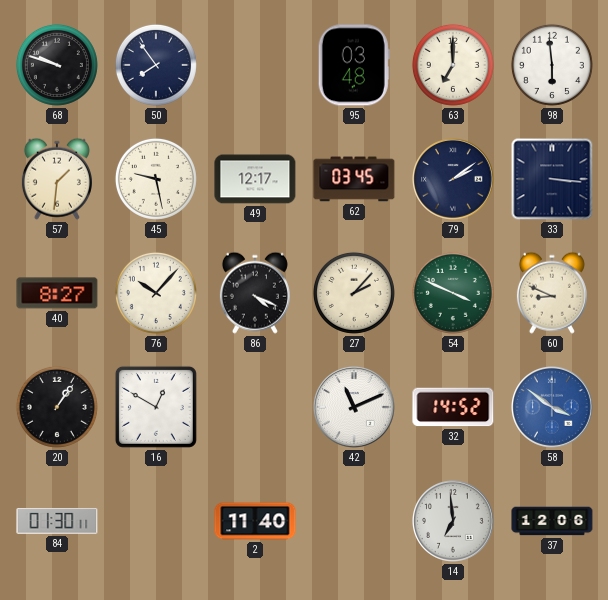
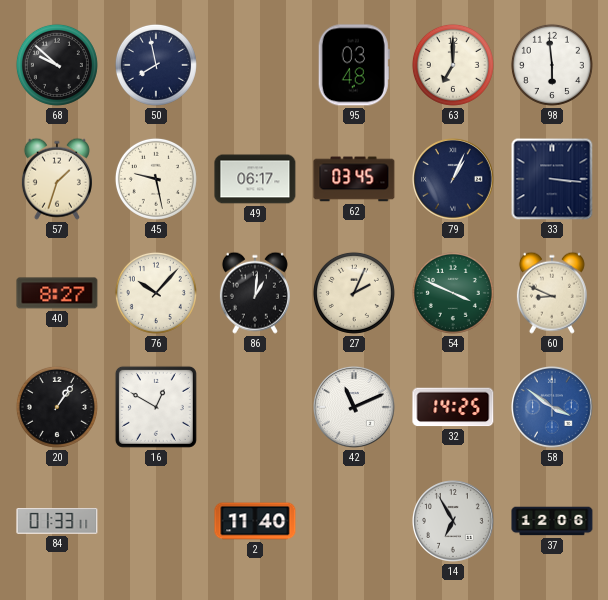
68: 9:48 -> 9:52
50: 7:54 -> 7:58
57: 1:31 -> 1:33
49: 12:17 -> 06:17
79: 2:09 -> 1:04
86: 4:19 -> 1:01
27: 2:07 -> 2:04
32: 14:52 -> 14:25
84: 01:30 -> 01:33
14: 6:59 -> 6:55
